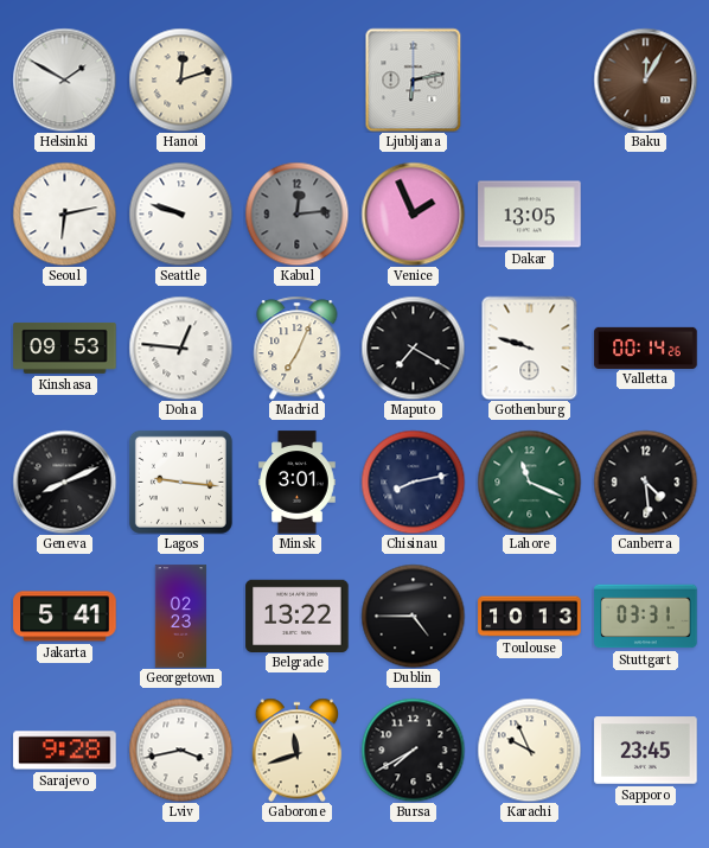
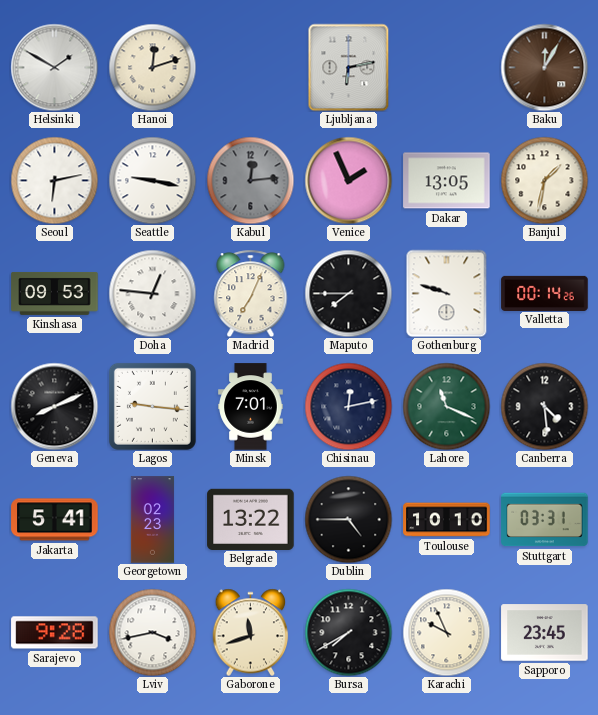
Seattle: 9:48 -> 9:17
Banjul: none -> 1:32
Maputo: 7:20 -> 7:45
Minsk: 3:01 -> 7:01
Chisinau: 8:13 -> 12:13
Toulouse: 10:13 -> 10:10
